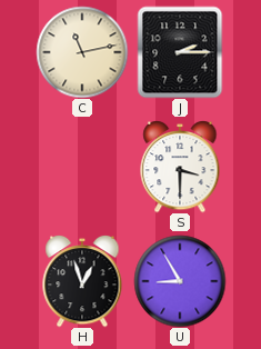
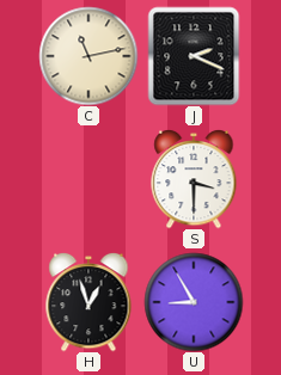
J: 2:15 -> 2:19
